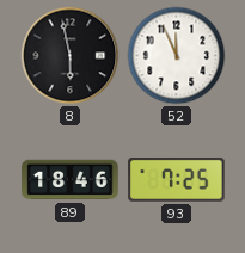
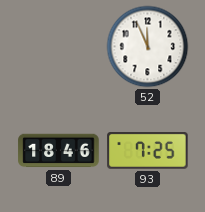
8: 5:58 -> none
